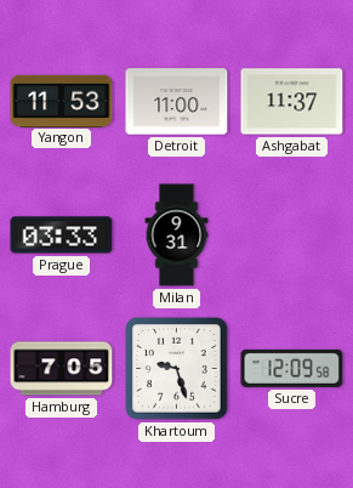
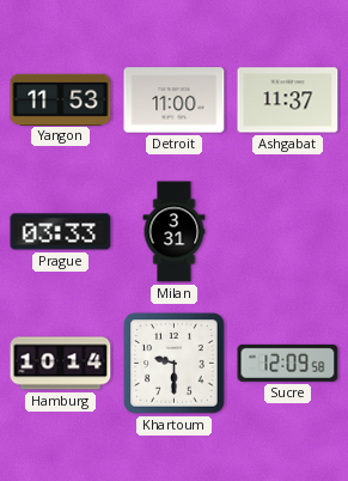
Milan: 9:31 -> 3:31
Hamburg: 7:05 -> 10:14
Khartoum: 9:27 -> 9:30
